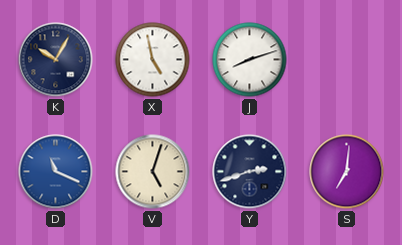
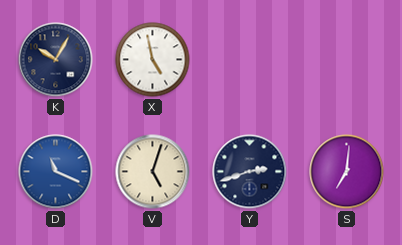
J: 8:12 -> none
